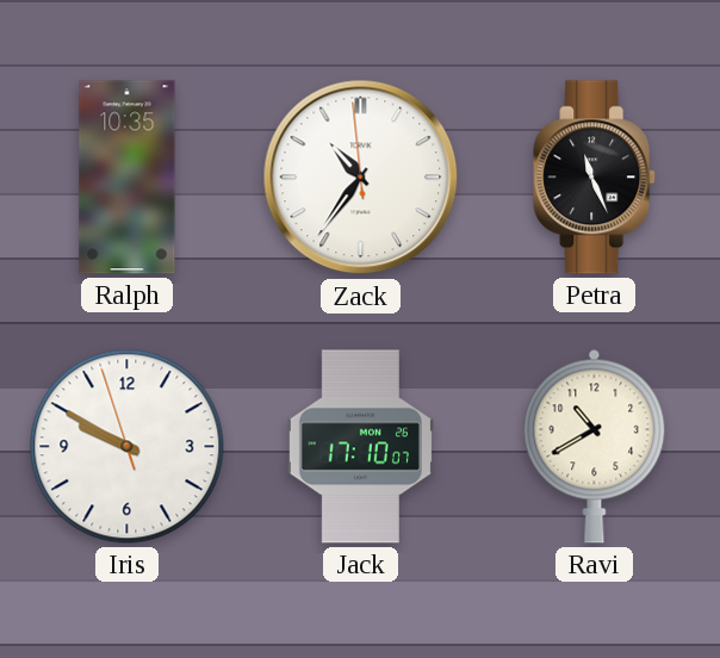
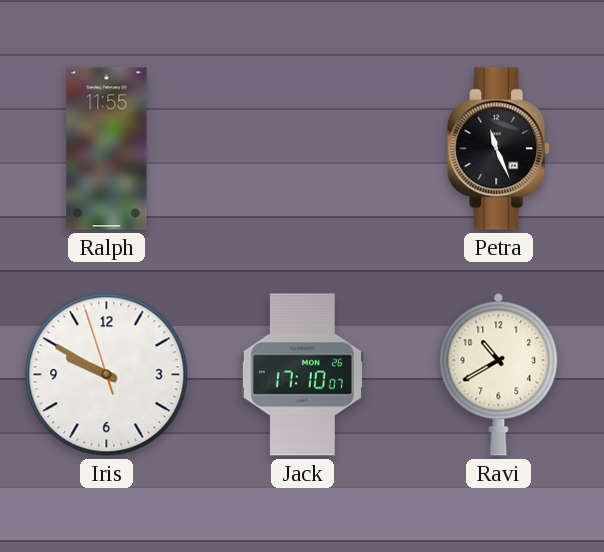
Ralph: 10:35 -> 11:55
Zack: 10:35 -> none
